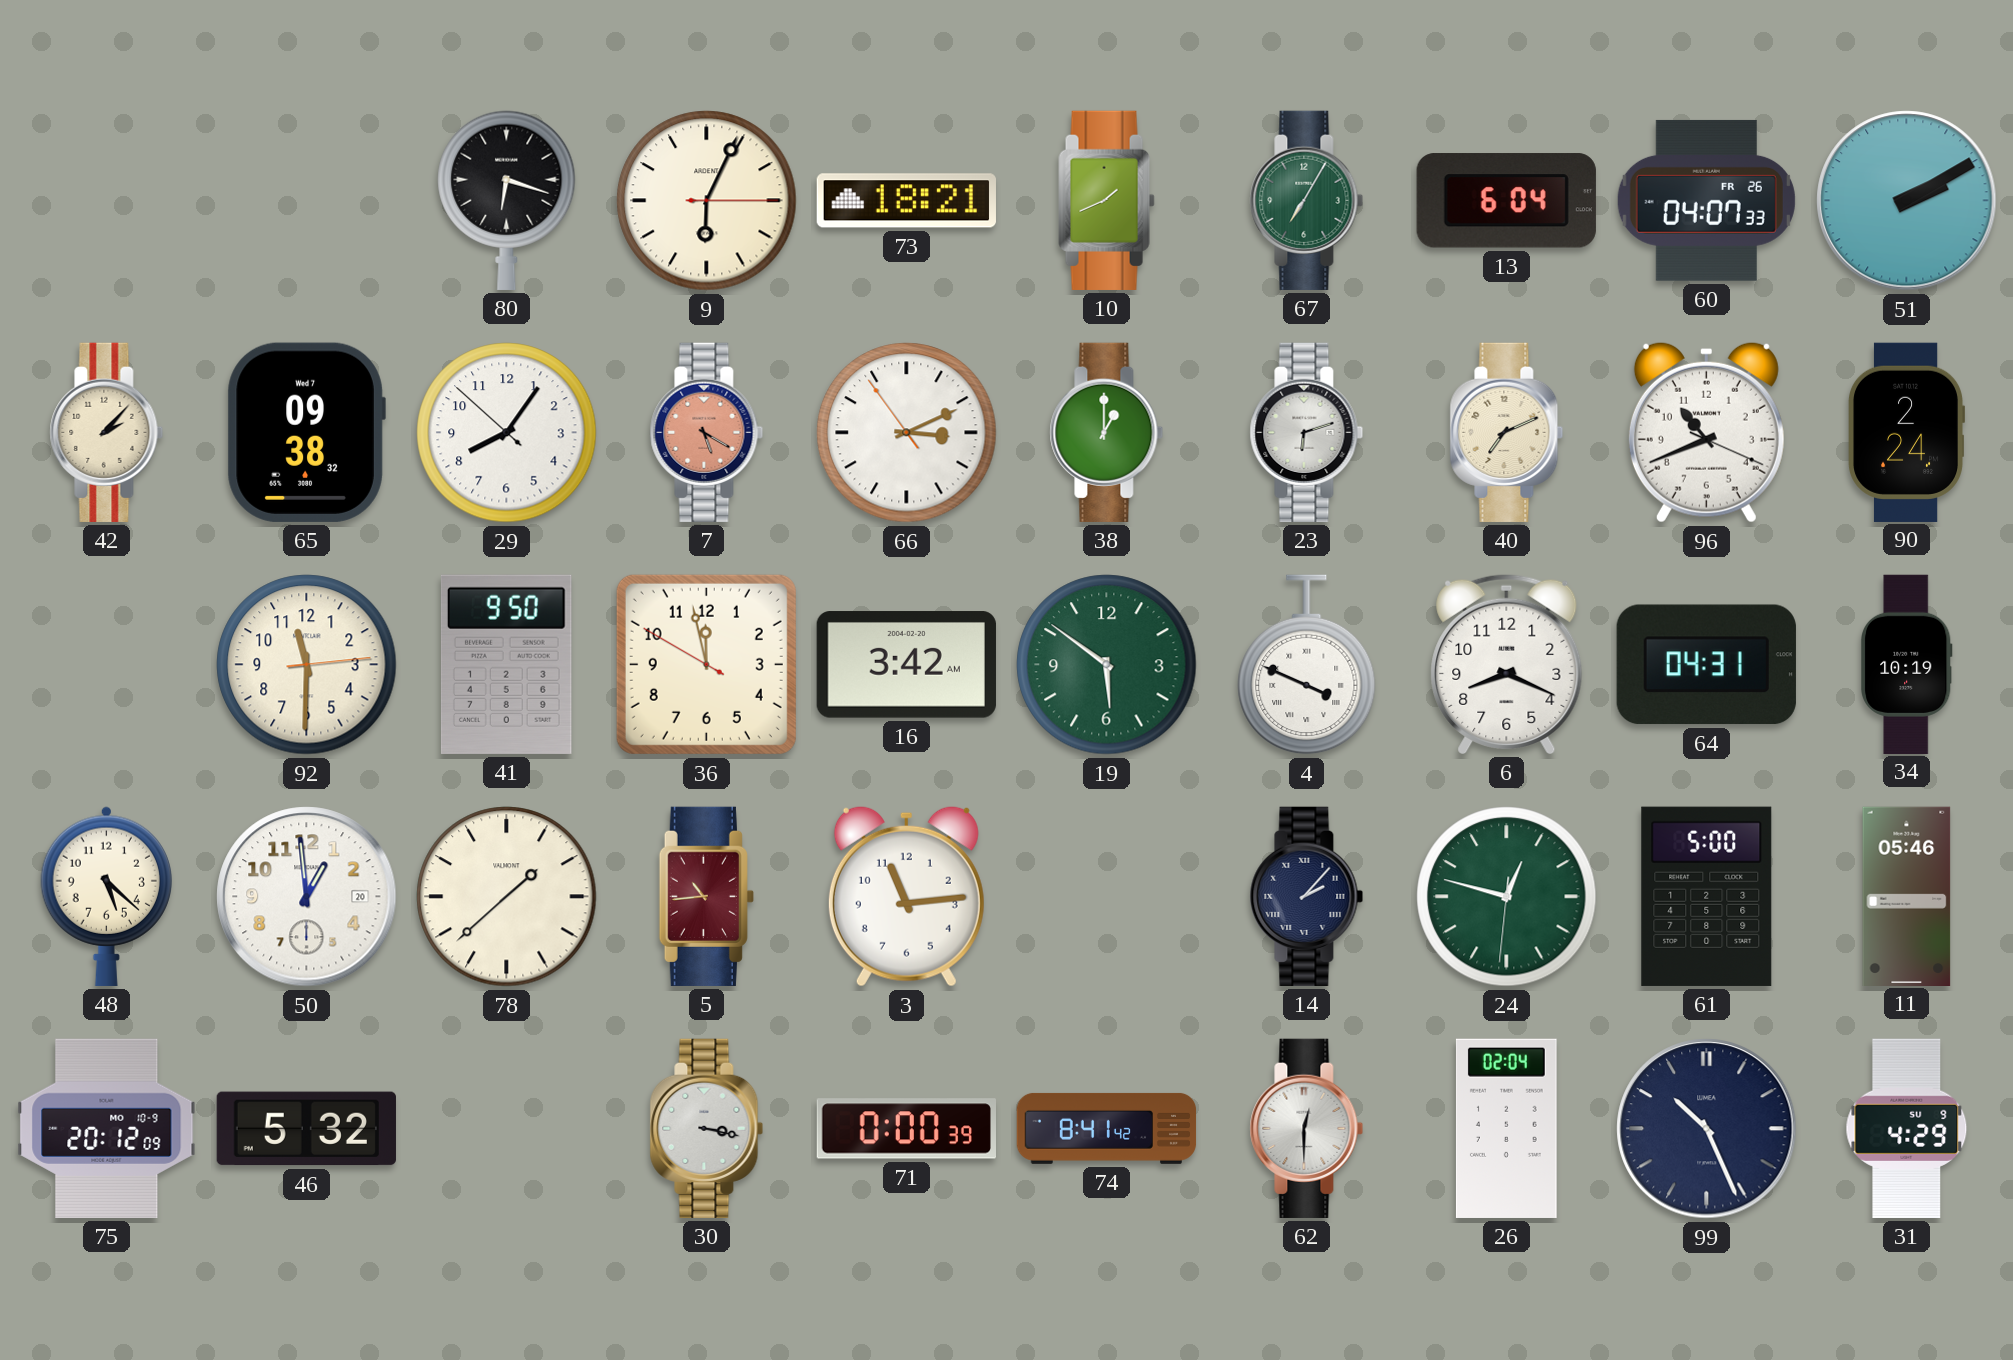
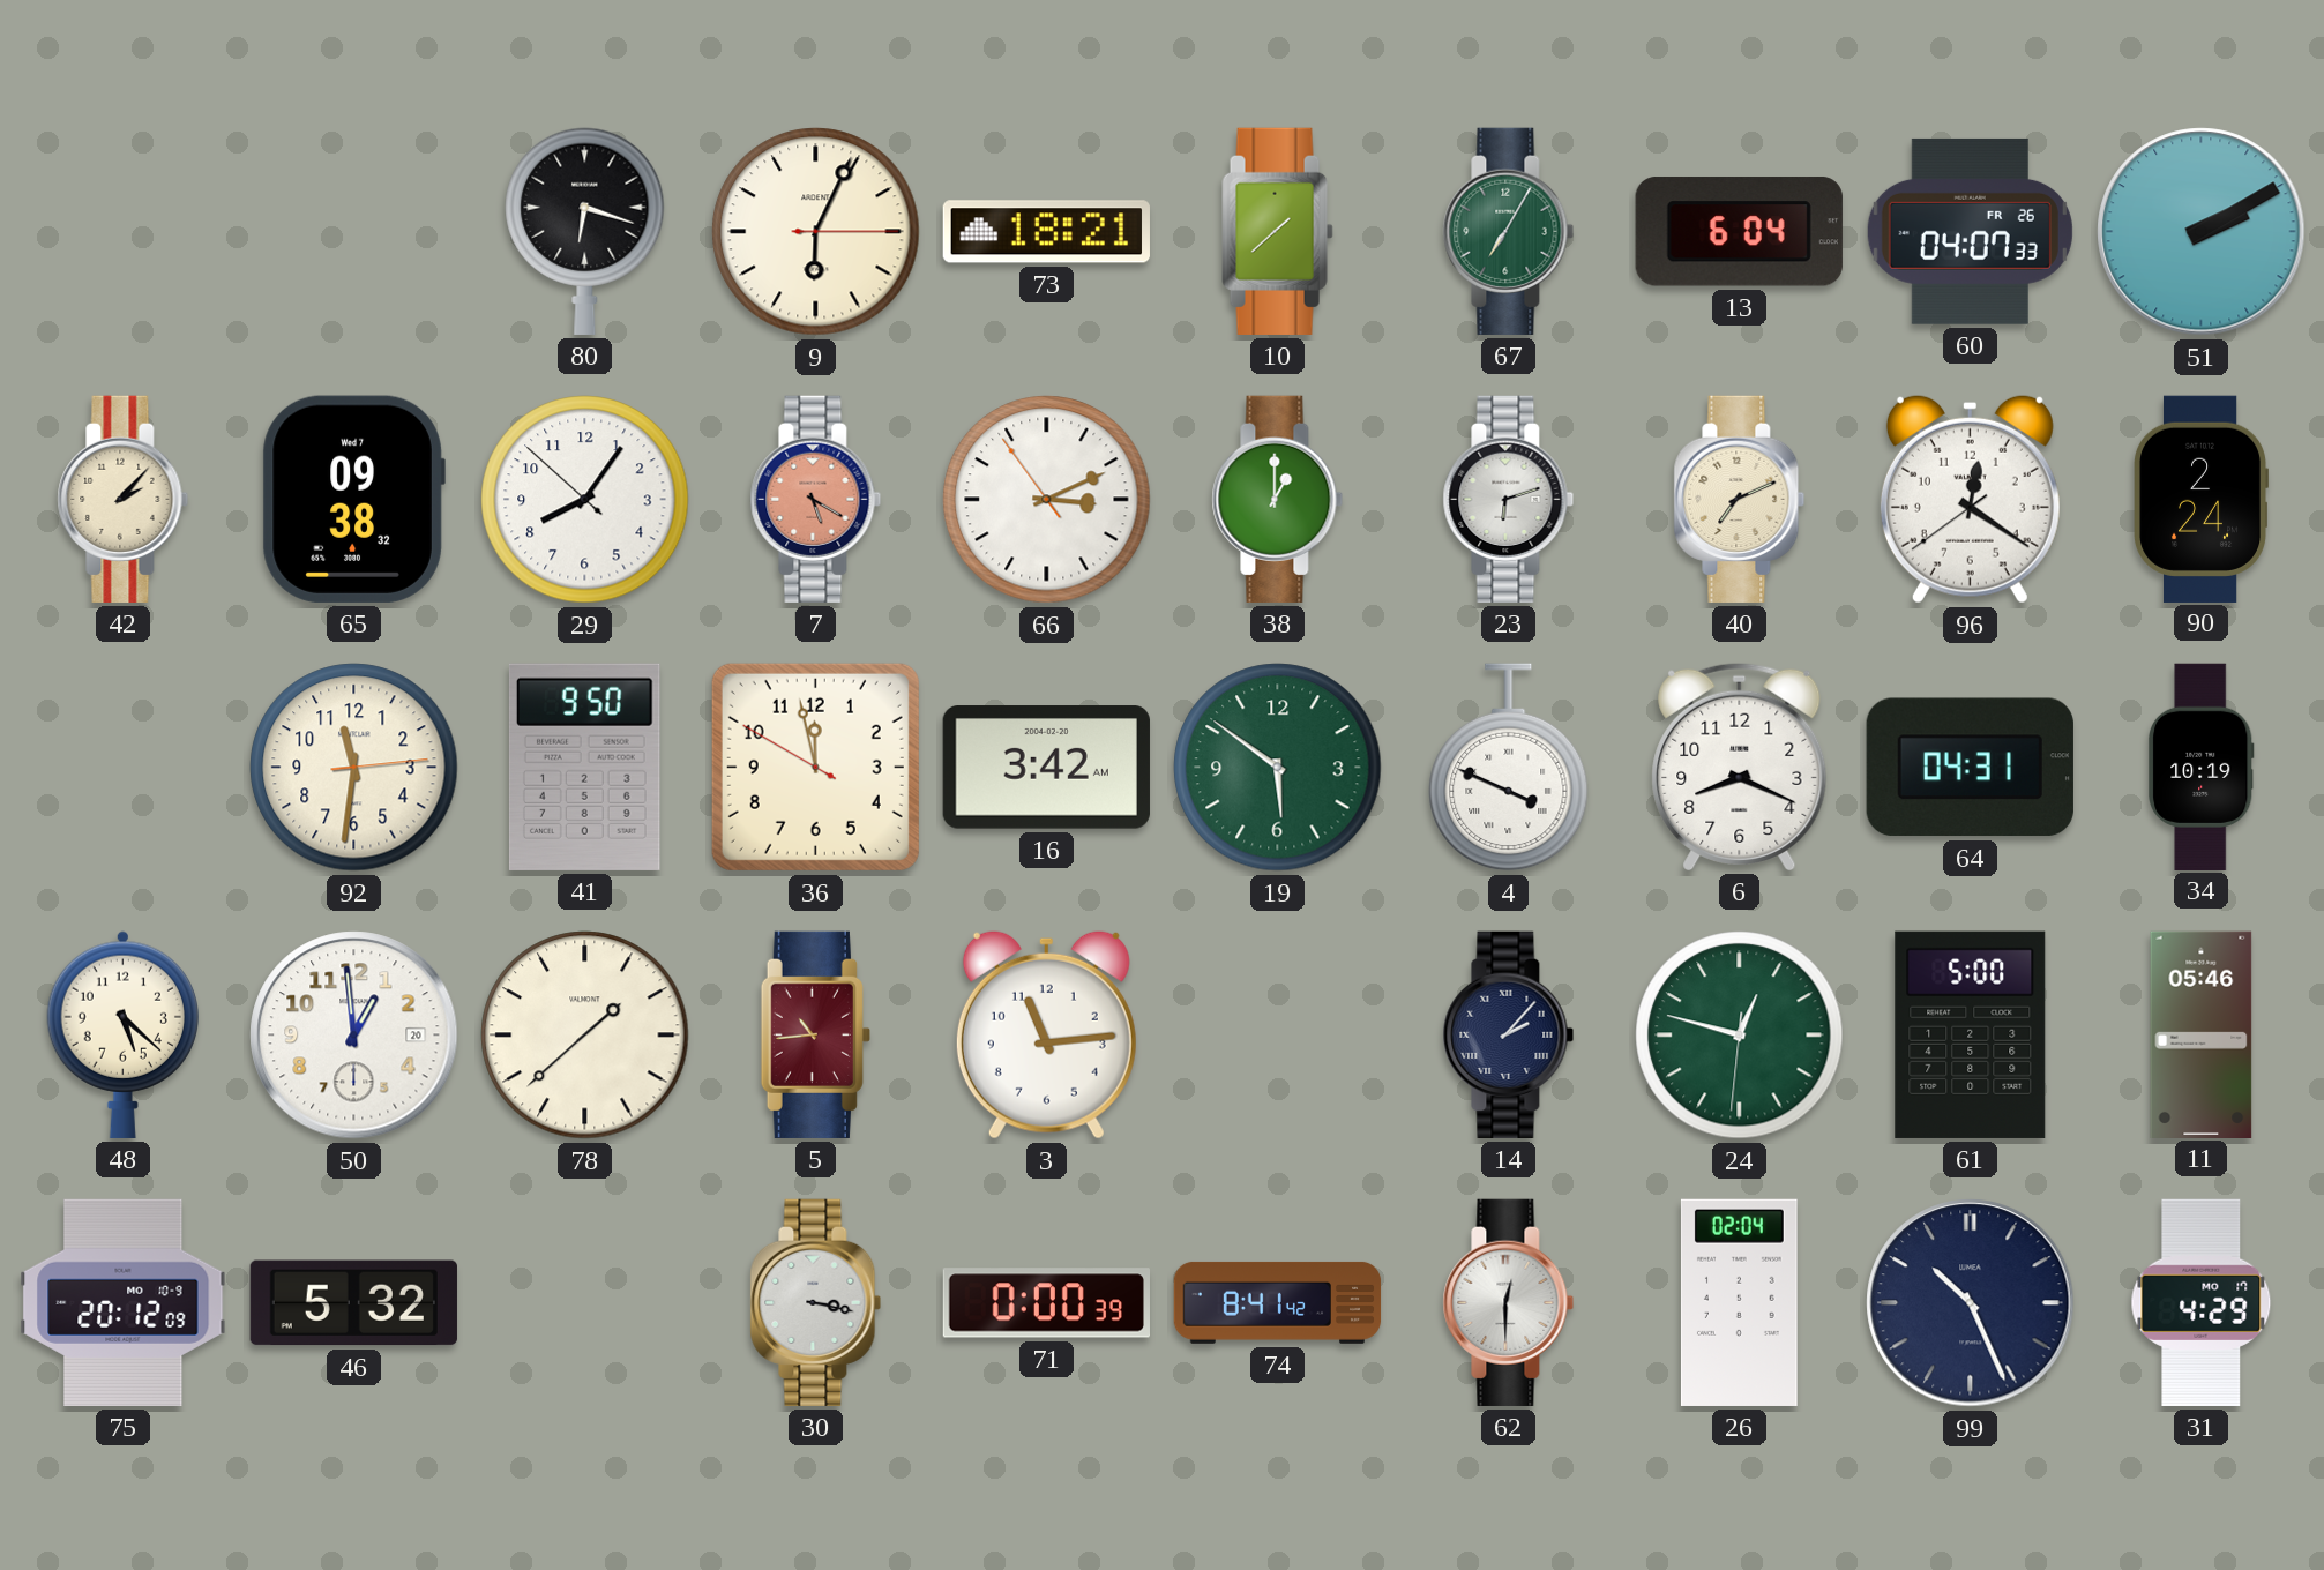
10: 1:41 -> 1:38
96: 10:41 -> 12:20
92: 11:30 -> 11:31
31 date: SU 9 -> MO 17
